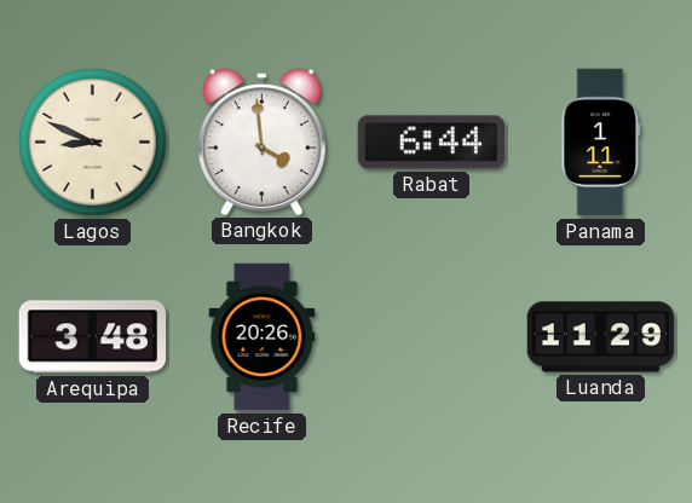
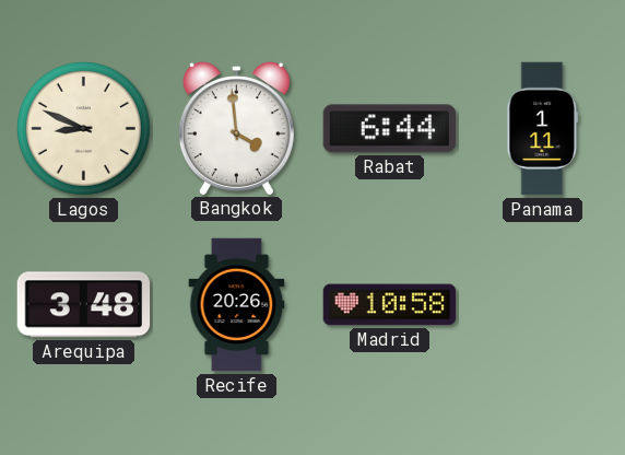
Madrid: none -> 10:58
Luanda: 11:29 -> none
